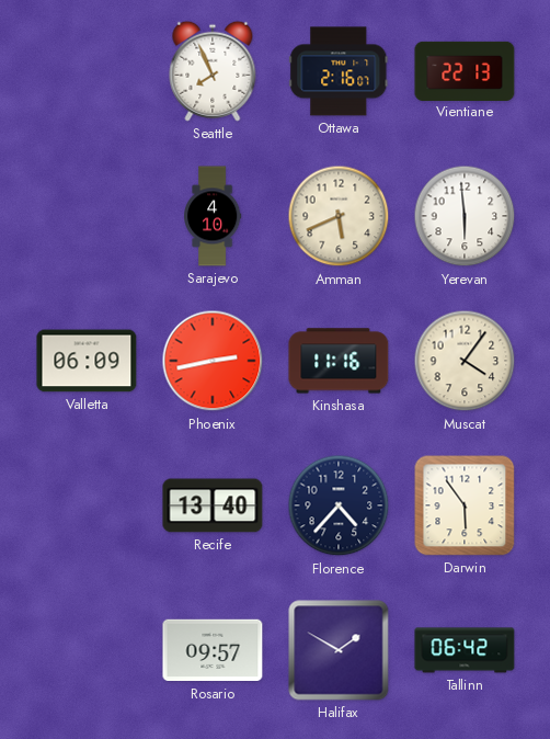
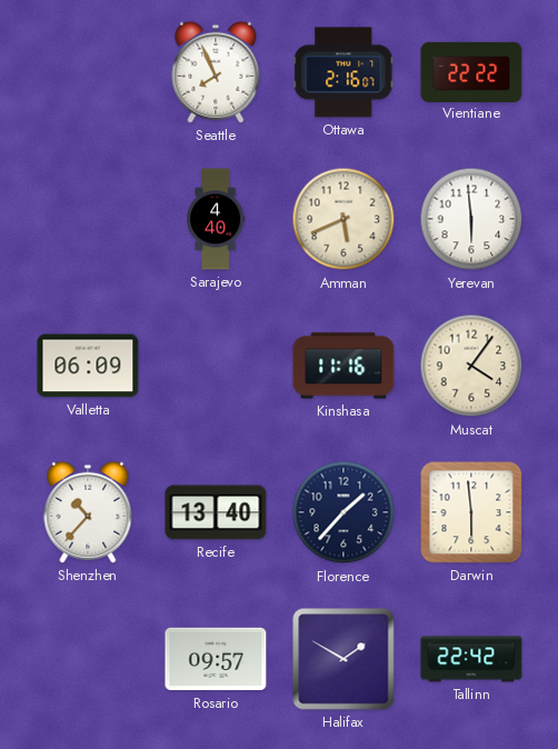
Vientiane: 22:13 -> 22:22
Sarajevo: 4:10 -> 4:40
Phoenix: 2:43 -> none
Shenzhen: none -> 10:37
Florence: 4:37 -> 1:37
Darwin: 5:54 -> 5:59
Tallinn: 06:42 -> 22:42
